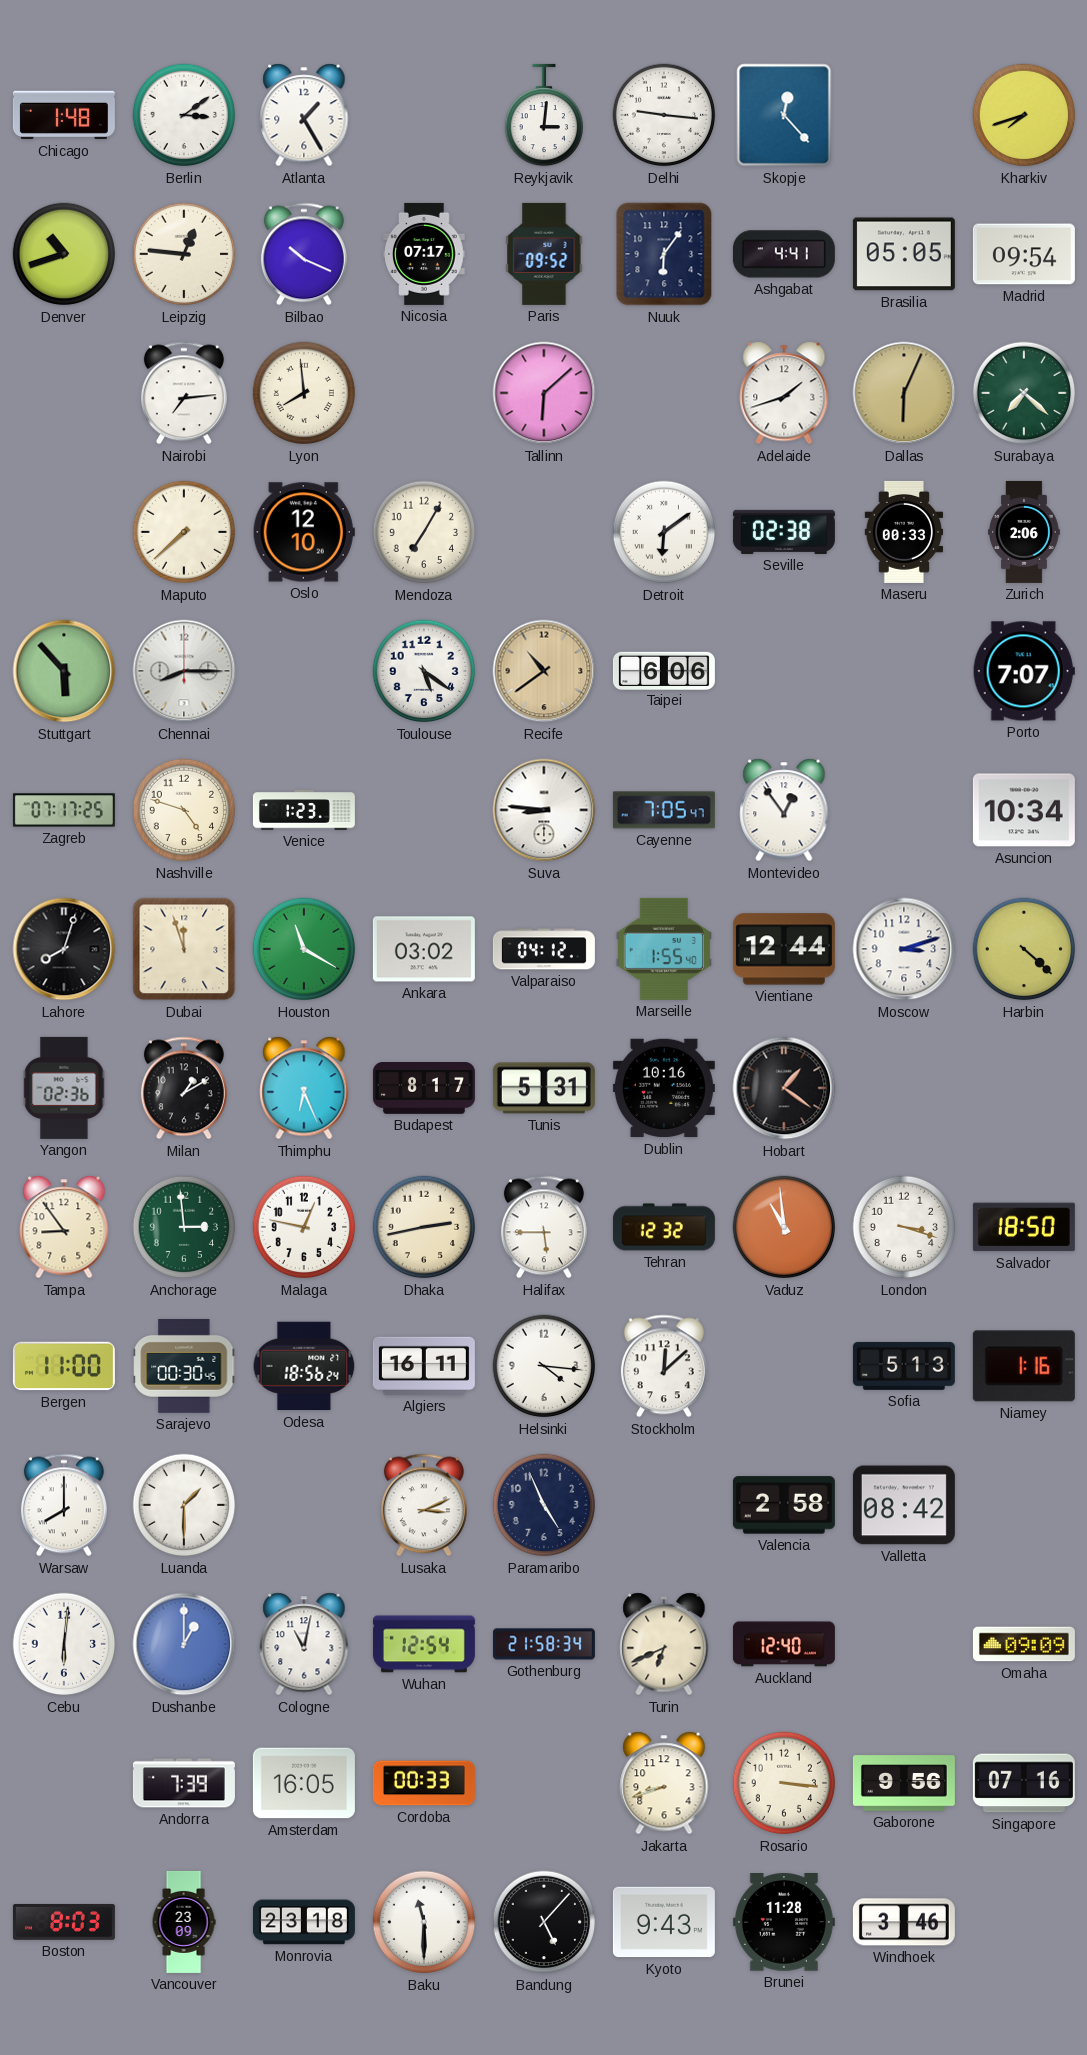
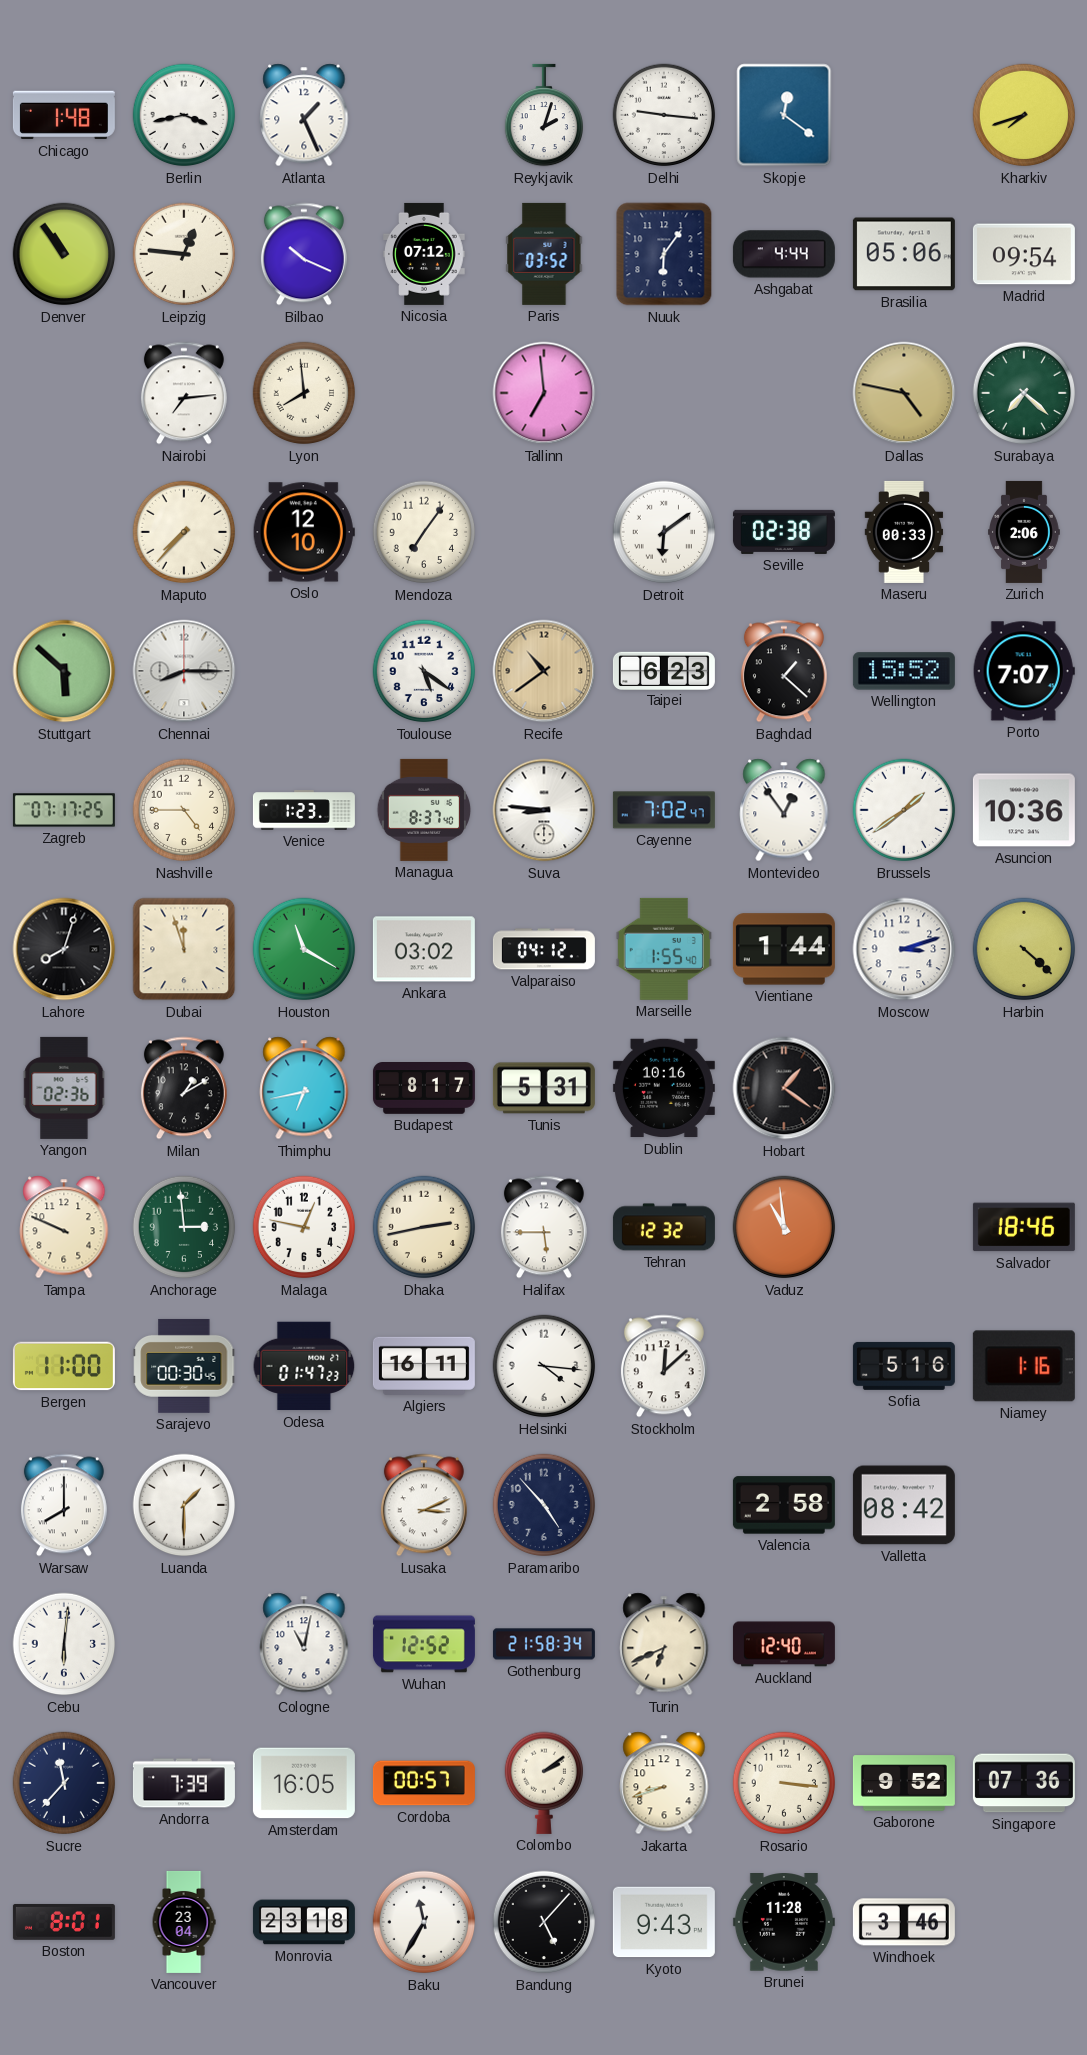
Berlin: 3:09 -> 3:43
Atlanta: 1:25 -> 1:26
Reykjavik: 3:01 -> 2:03
Skopje: 12:23 -> 12:21
Denver: 10:42 -> 10:54
Nicosia: 07:17 -> 07:12
Paris: 09:52 -> 03:52
Ashgabat: 4:41 -> 4:44
Brasilia: 05:05 -> 05:06
Tallinn: 6:08 -> 6:59
Adelaide: 1:42 -> none
Dallas: 6:04 -> 4:47
Maputo: 7:38 -> 7:37
Mendoza: 7:05 -> 7:06
Stuttgart: 5:53 -> 5:52
Taipei: 6:06 -> 6:23
Baghdad: none -> 1:22
Wellington: none -> 15:52
Nashville: 4:48 -> 4:45
Managua: none -> 8:37
Cayenne: 7:05 -> 7:02
Brussels: none -> 1:39
Asuncion: 10:34 -> 10:36
Vientiane: 12:44 -> 1:44
Thimphu: 6:26 -> 6:43
Tampa: 8:54 -> 9:49
London: 3:18 -> none
Salvador: 18:50 -> 18:46
Odesa: 18:56 -> 01:47
Sofia: 5:13 -> 5:16
Paramaribo: 4:56 -> 4:53
Dushanbe: 1:00 -> none
Wuhan: 12:54 -> 12:52
Omaha: 09:09 -> none
Sucre: none -> 11:37
Cordoba: 00:33 -> 00:57
Colombo: none -> 2:09
Gaborone: 9:56 -> 9:52
Singapore: 07:16 -> 07:36
Boston: 8:03 -> 8:01
Vancouver: 23:09 -> 23:04
Baku: 11:30 -> 11:35
